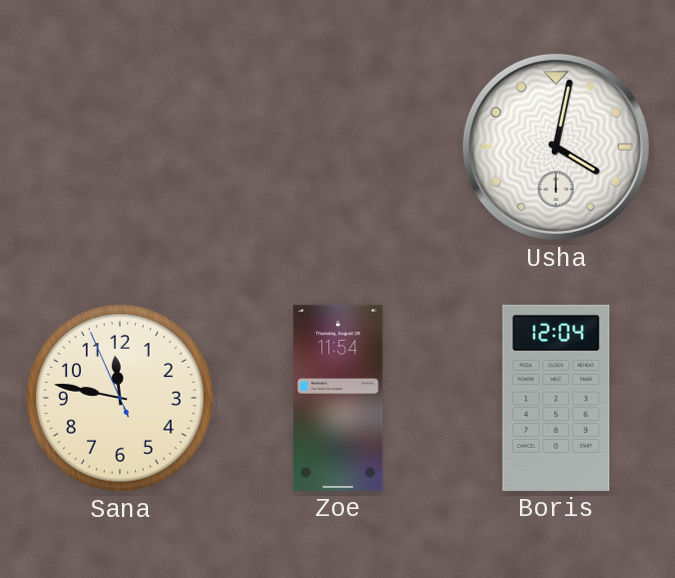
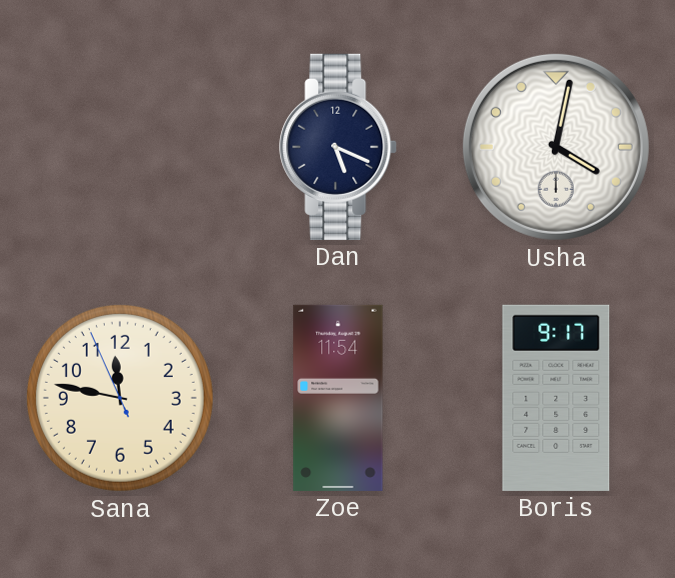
Dan: none -> 5:19
Boris: 12:04 -> 9:17
